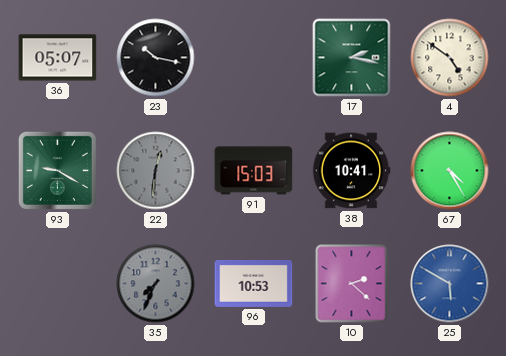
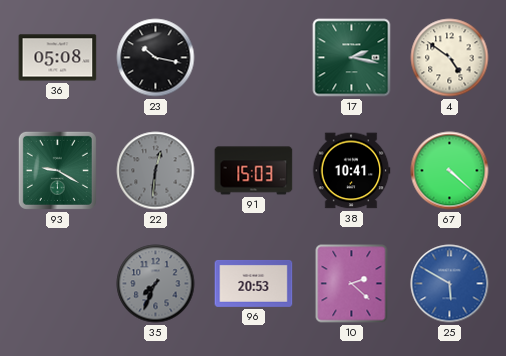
36: 05:07 -> 05:08
67: 4:25 -> 4:22
96: 10:53 -> 20:53
